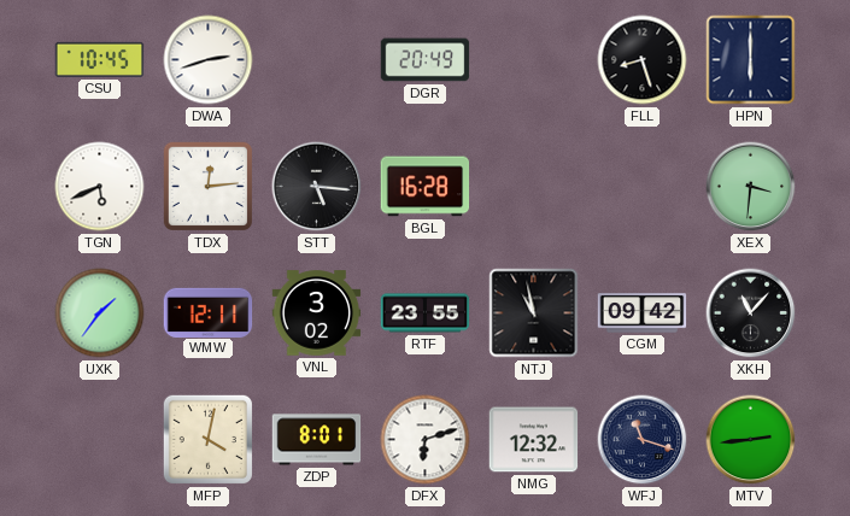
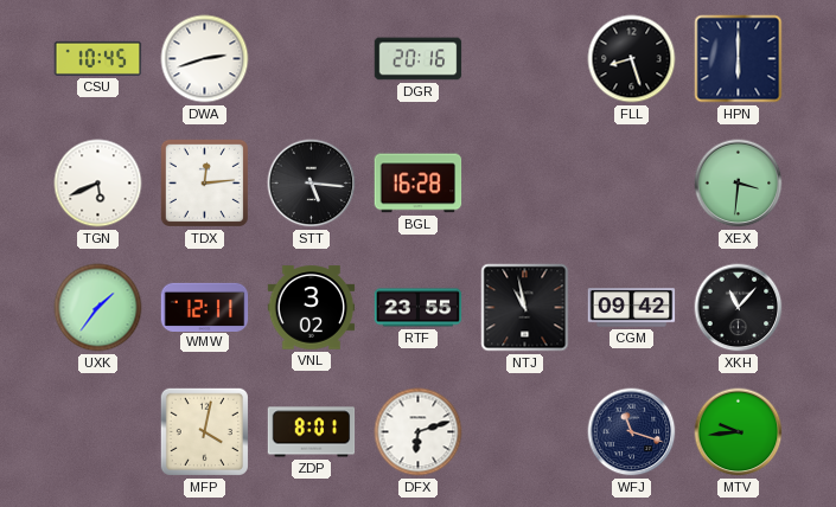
DGR: 20:49 -> 20:16
NMG: 12:32 -> none
MTV: 2:44 -> 9:44
